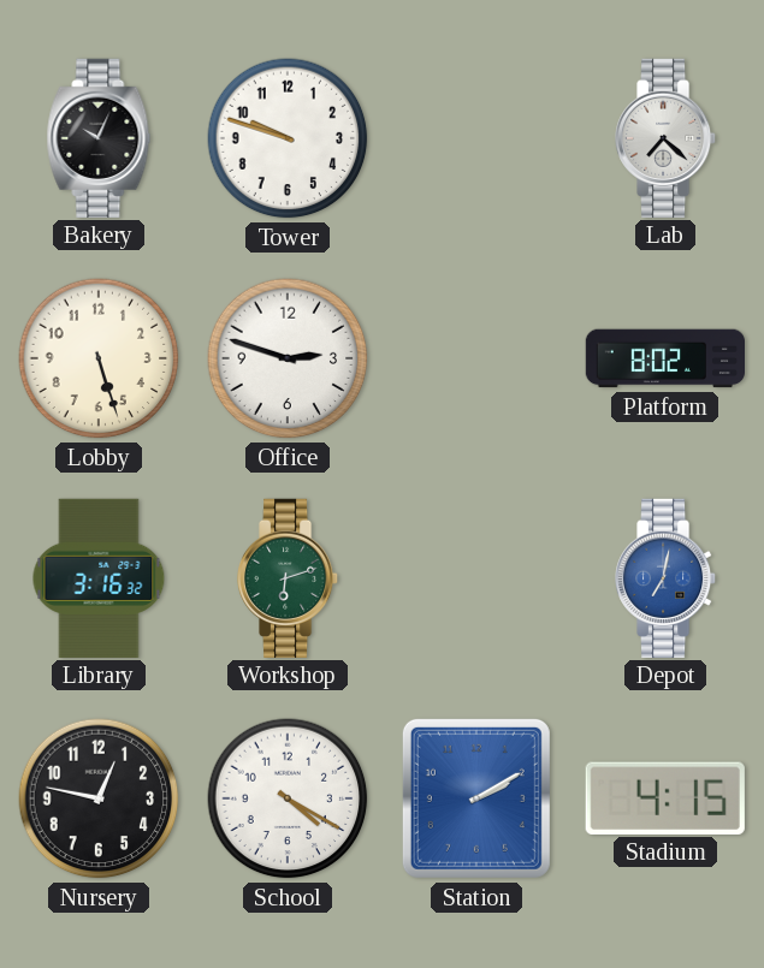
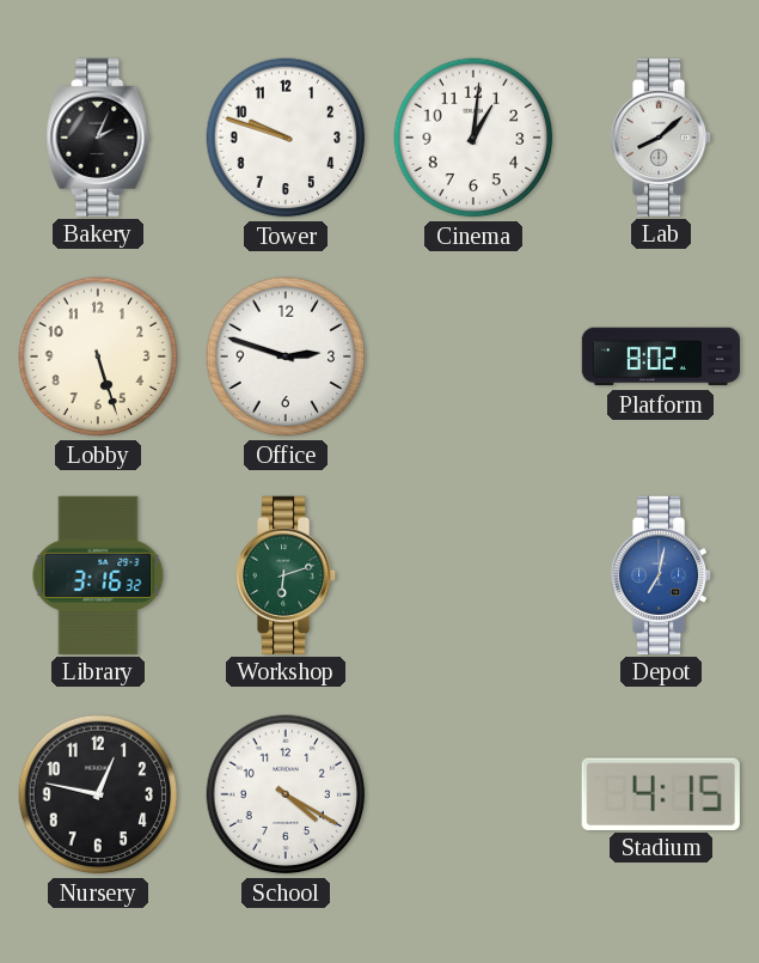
Bakery: 10:04 -> 2:04
Cinema: none -> 1:01
Lab: 7:22 -> 8:08
Station: 2:10 -> none
